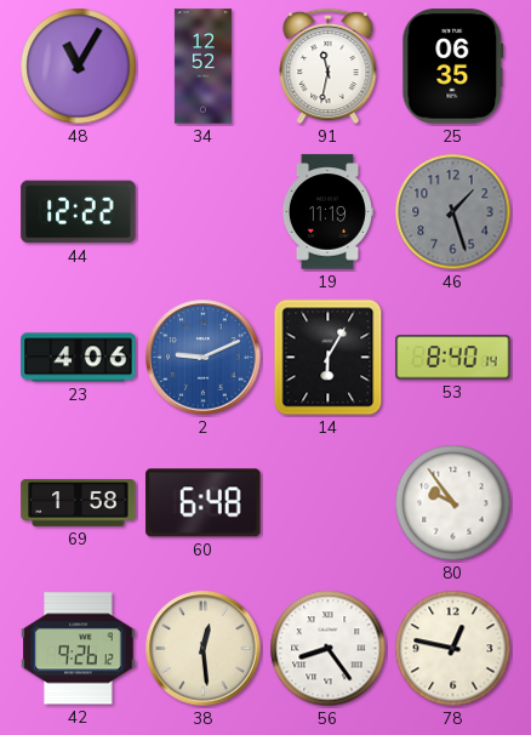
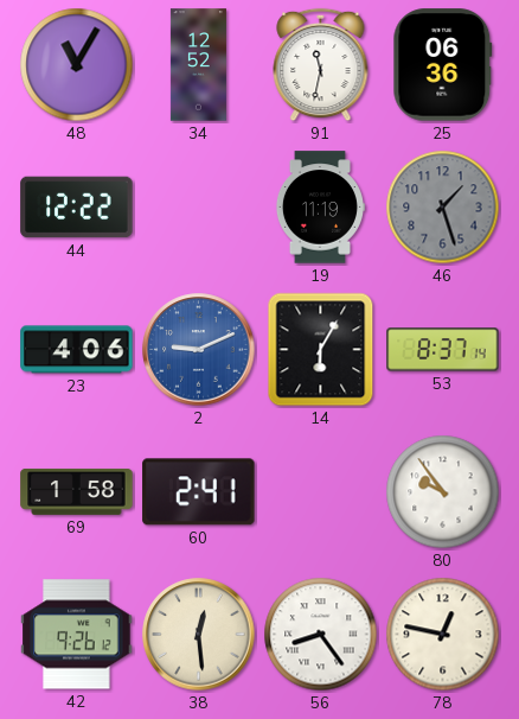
25: 06:35 -> 06:36
53: 8:40 -> 8:37
60: 6:48 -> 2:41
